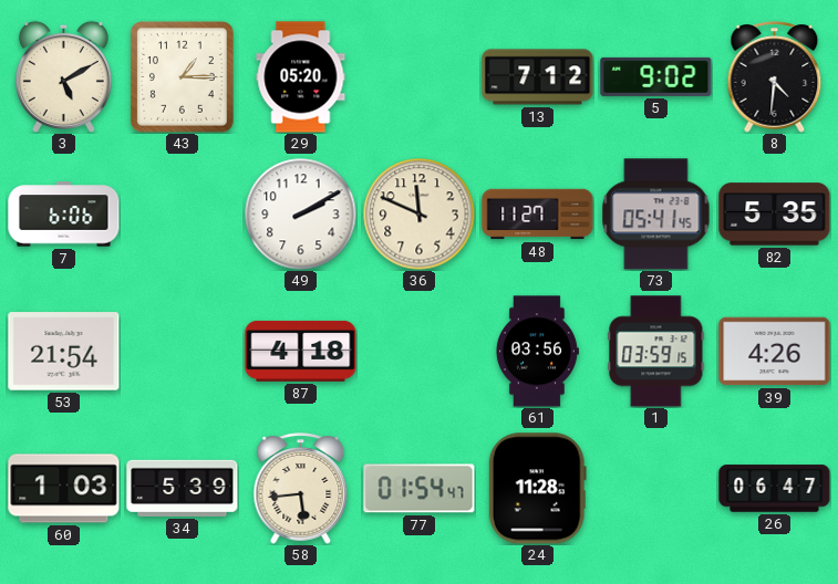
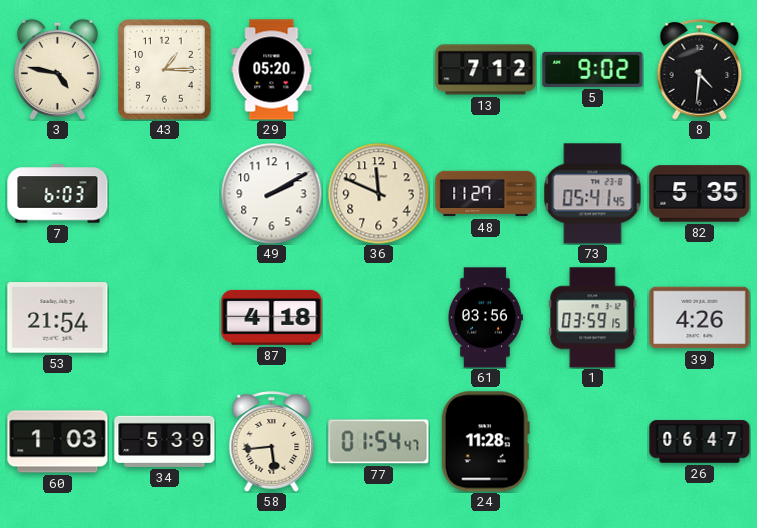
3: 5:10 -> 4:47
7: 6:06 -> 6:03
